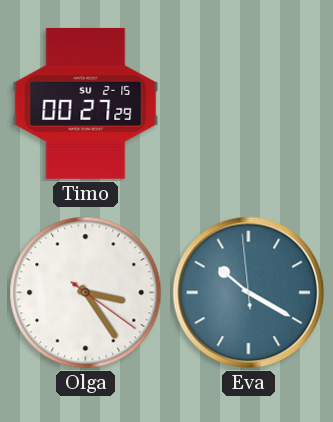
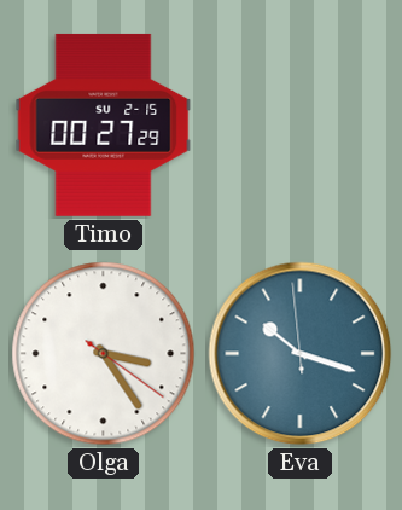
Eva: 10:19 -> 10:17
